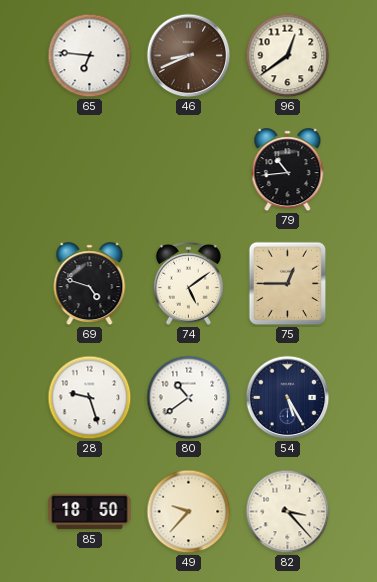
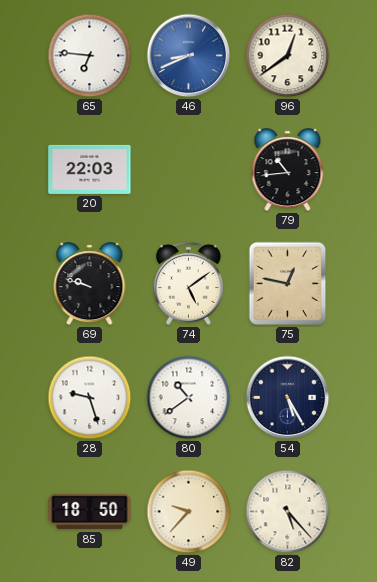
46 dial: brown -> blue
20: none -> 22:03
69: 4:48 -> 9:48
75: 12:45 -> 12:47
82: 3:23 -> 5:23
